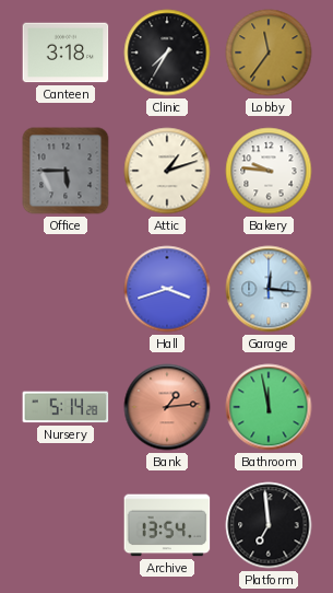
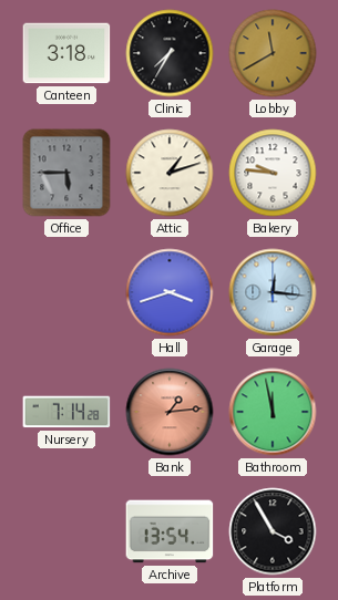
Lobby: 11:36 -> 11:40
Nursery: 5:14 -> 7:14
Platform: 6:59 -> 3:55
